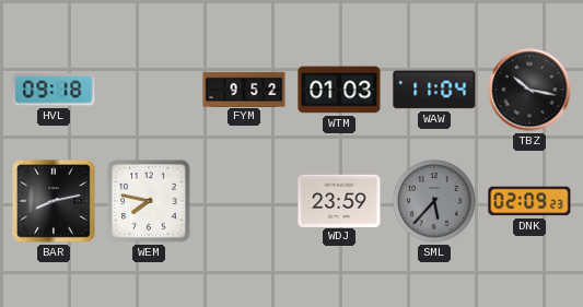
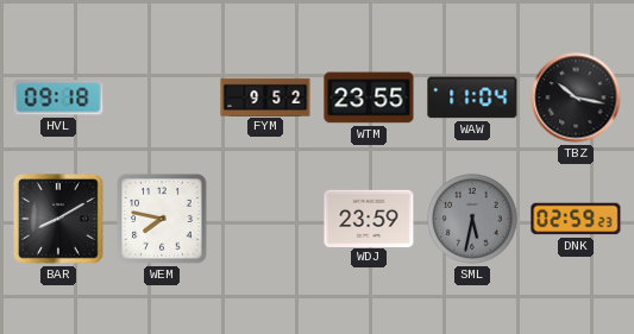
WTM: 01:03 -> 23:55
BAR: 8:13 -> 8:10
SML: 5:37 -> 5:32
DNK: 02:09 -> 02:59
